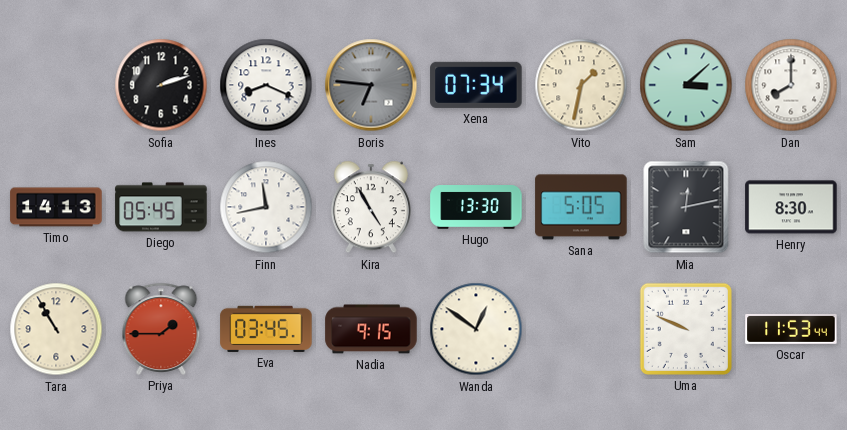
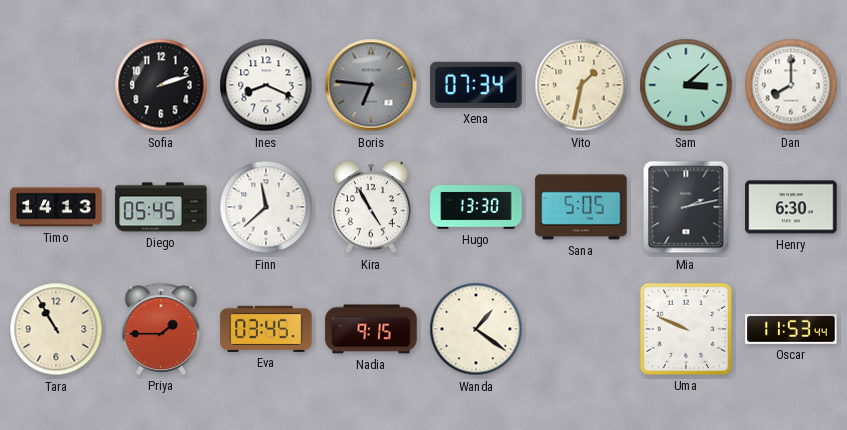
Finn: 11:43 -> 11:38
Mia: 12:13 -> 2:13
Henry: 8:30 -> 6:30
Wanda: 12:51 -> 1:21
